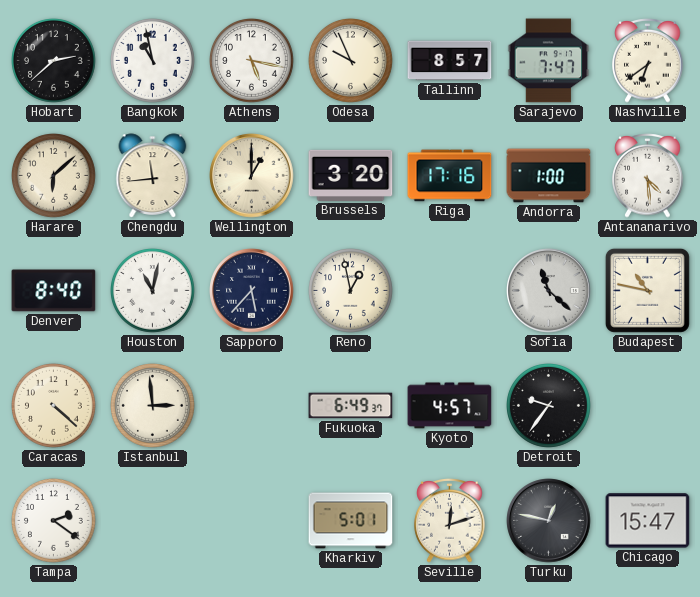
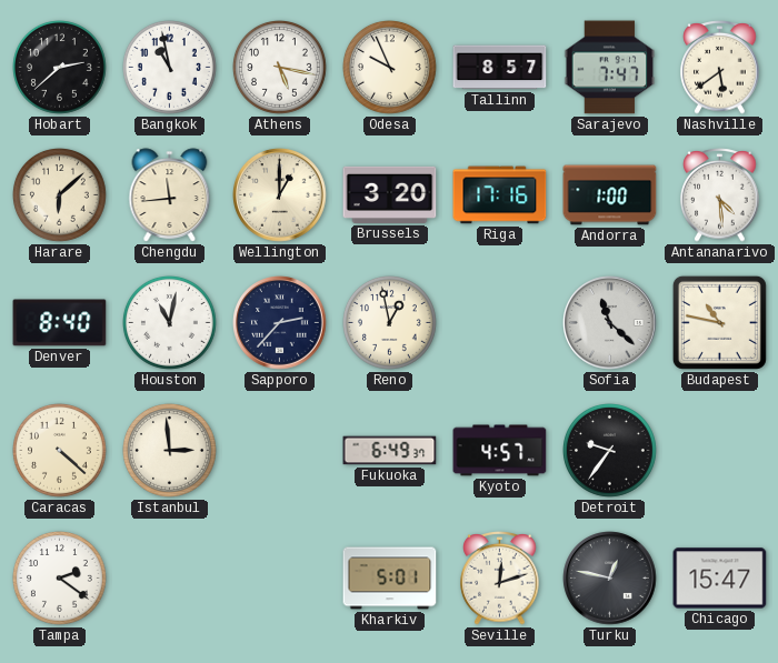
Nashville: 6:39 -> 5:39
Sapporo: 5:37 -> 2:37
